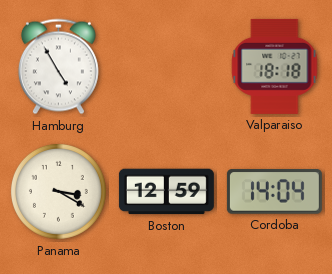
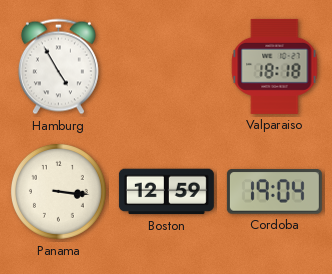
Panama: 3:20 -> 3:16
Cordoba: 14:04 -> 19:04
